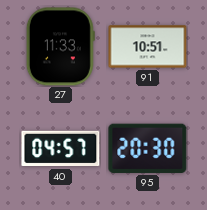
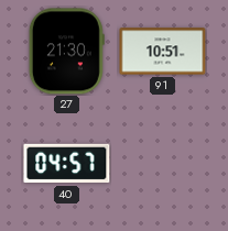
27: 11:33 -> 21:30
95: 20:30 -> none
